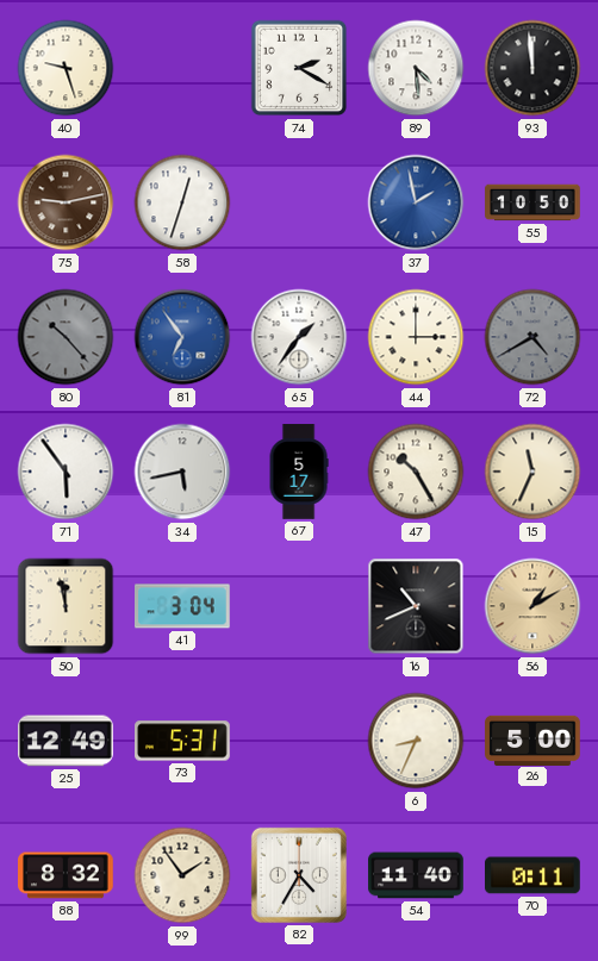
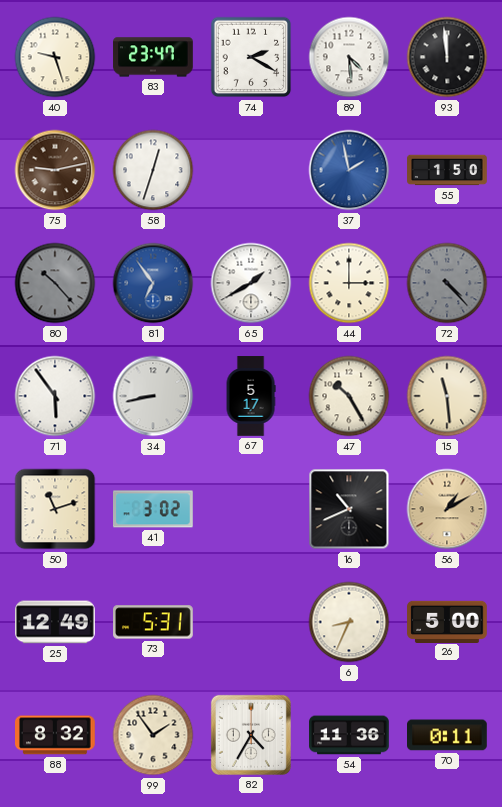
83: none -> 23:47
55: 10:50 -> 1:50
65: 1:36 -> 1:40
72: 4:40 -> 4:23
34: 5:43 -> 8:43
15: 11:34 -> 11:29
50: 11:58 -> 11:12
41: 3:04 -> 3:02
54: 11:40 -> 11:36
